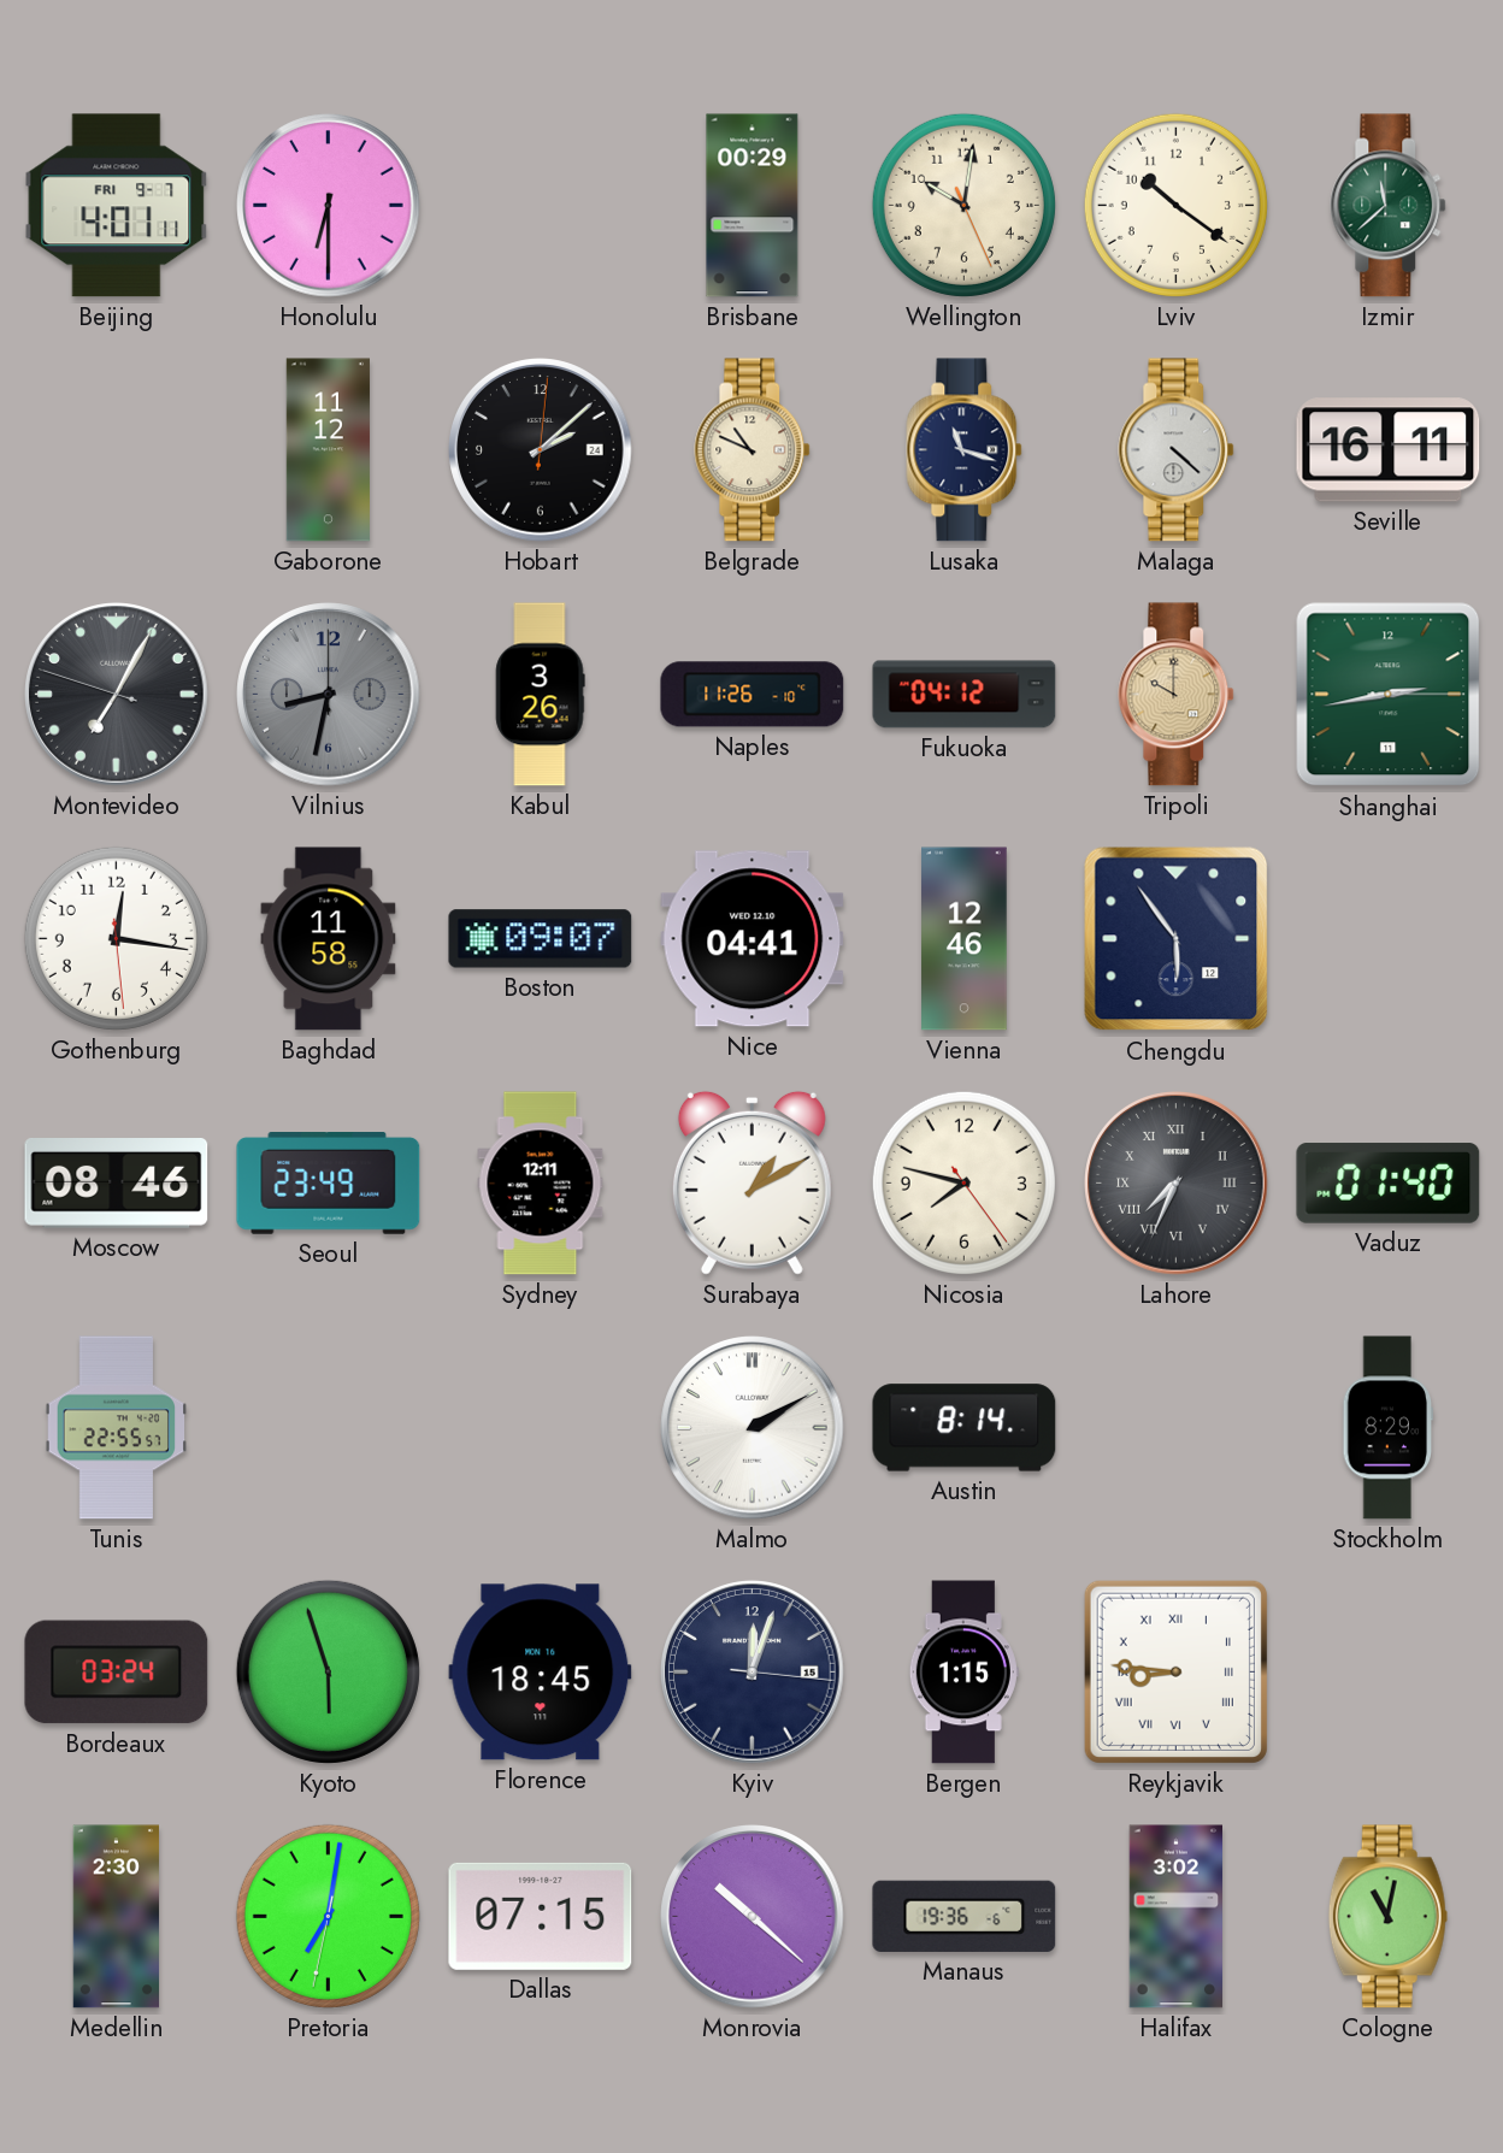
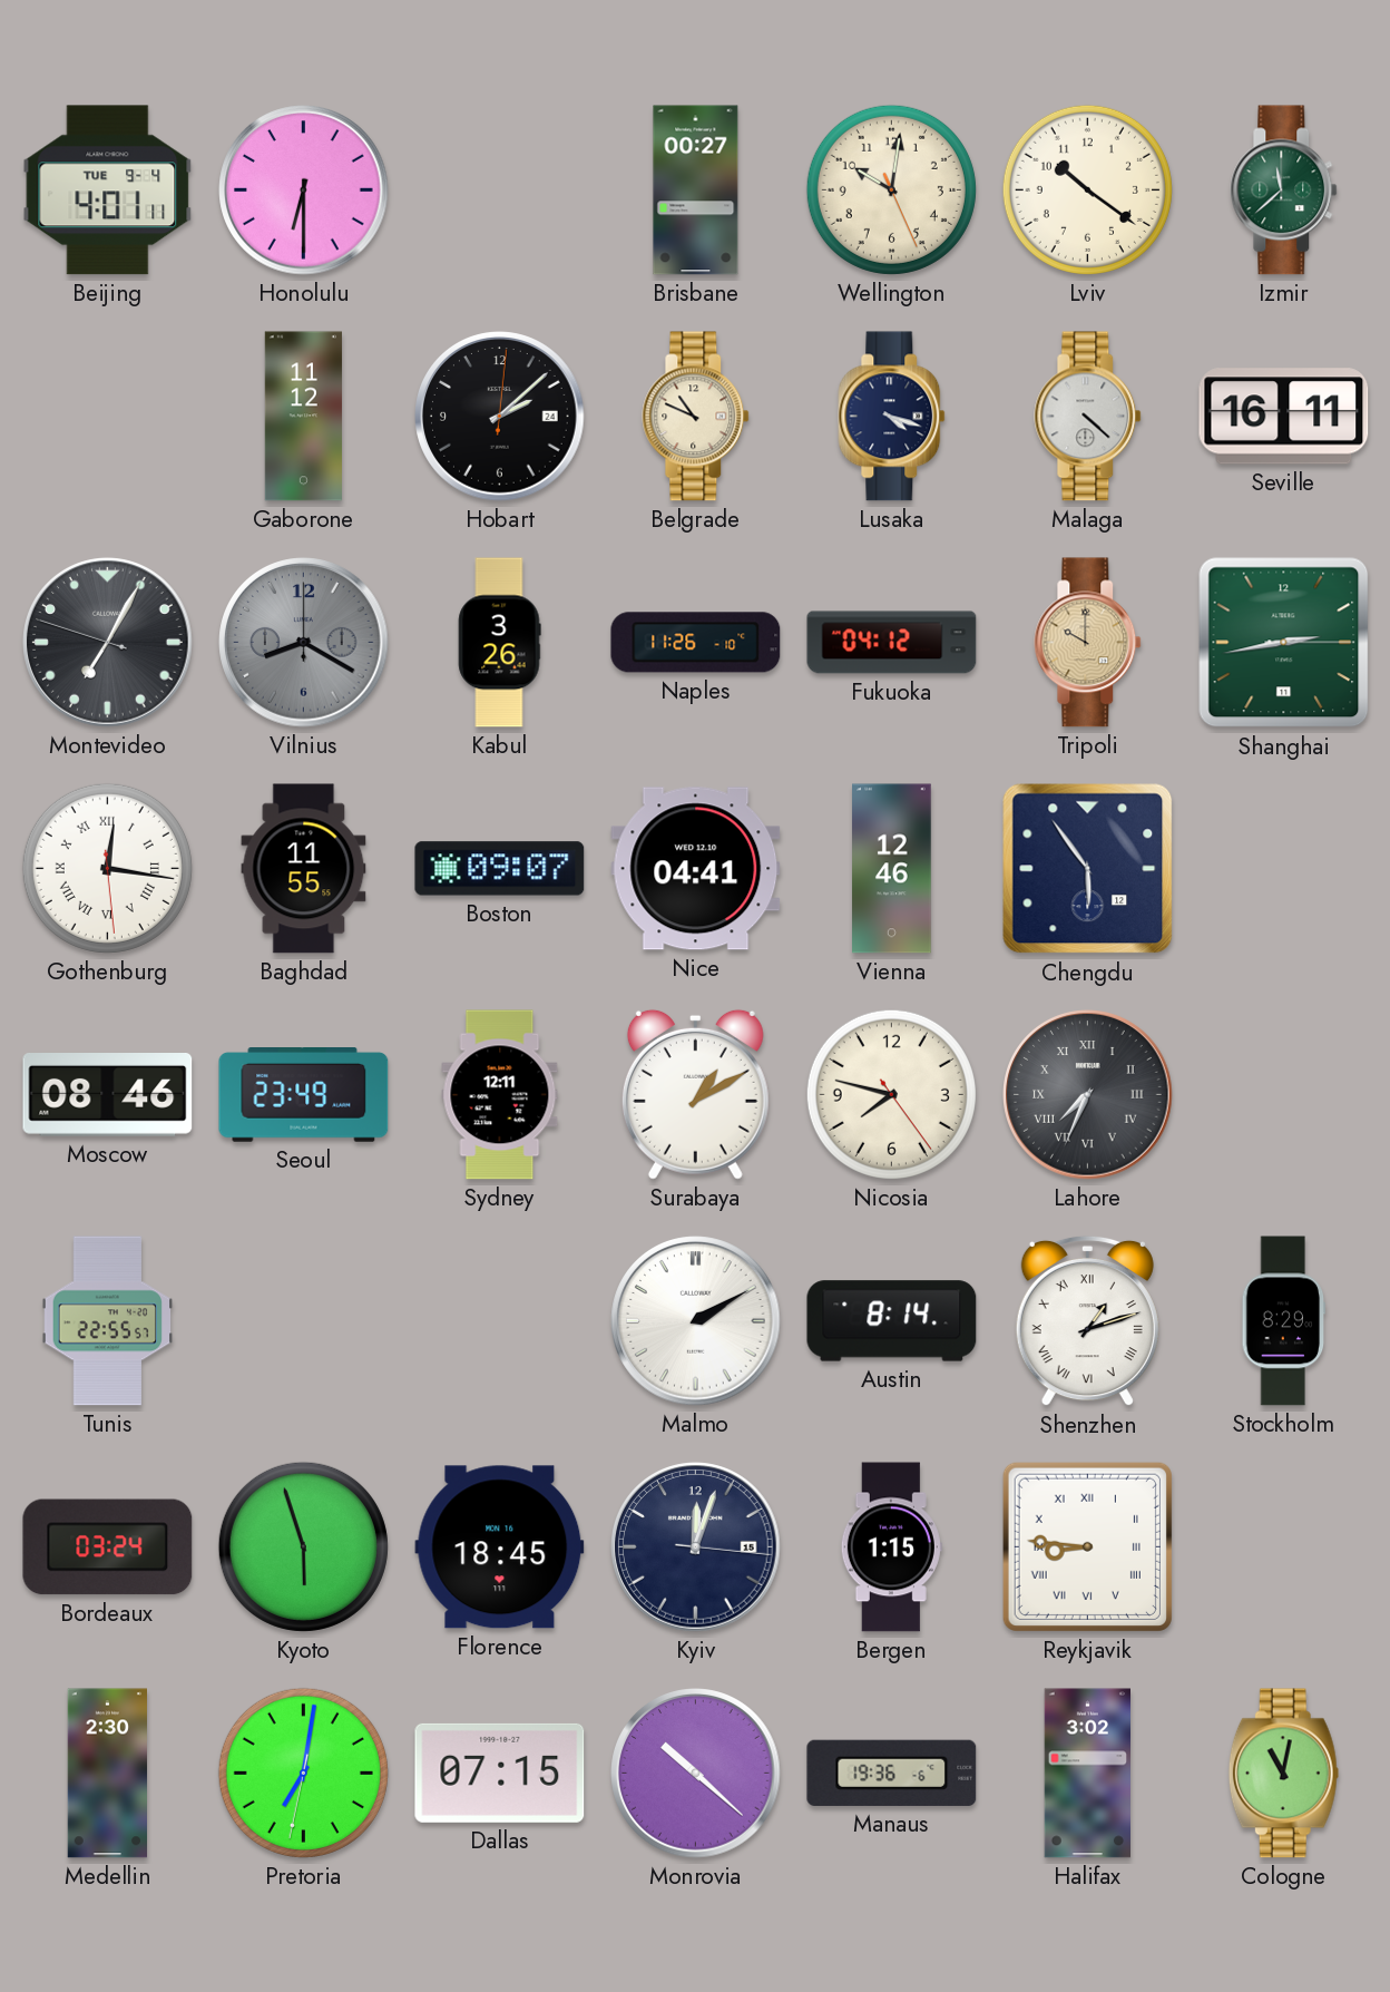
Beijing date: FRI 9-7 -> TUE 9-4
Brisbane: 00:29 -> 00:27
Lusaka: 11:18 -> 4:18
Vilnius: 8:32 -> 8:20
Gothenburg numerals: Arabic -> Roman
Baghdad: 11:58 -> 11:55
Vaduz: 01:40 -> none
Shenzhen: none -> 1:12
